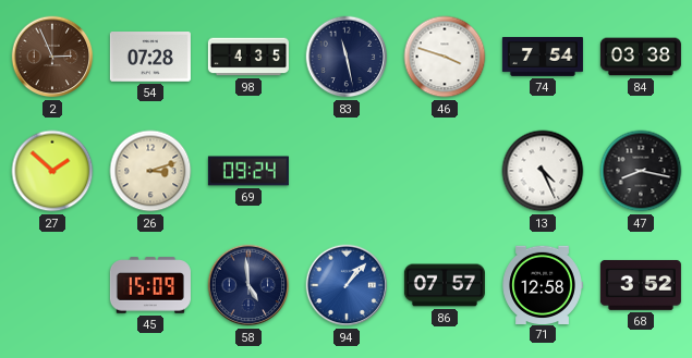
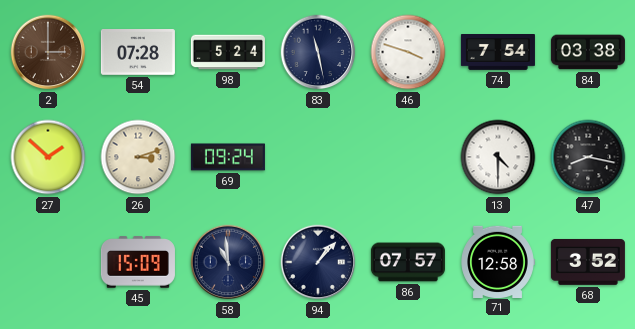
2: 2:56 -> 3:00
98: 4:35 -> 5:24
13: 4:26 -> 4:30
58: 4:59 -> 10:59
94 dial: blue -> navy
